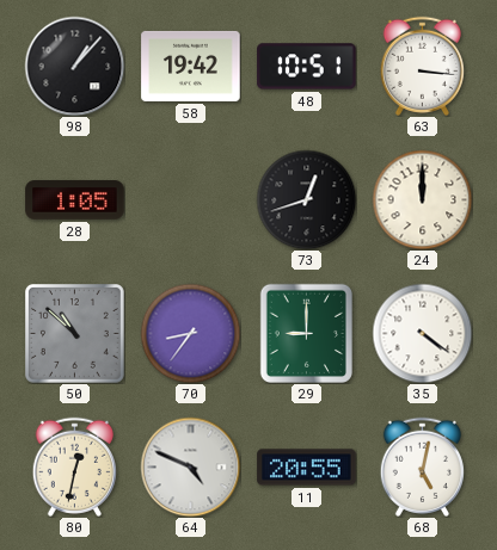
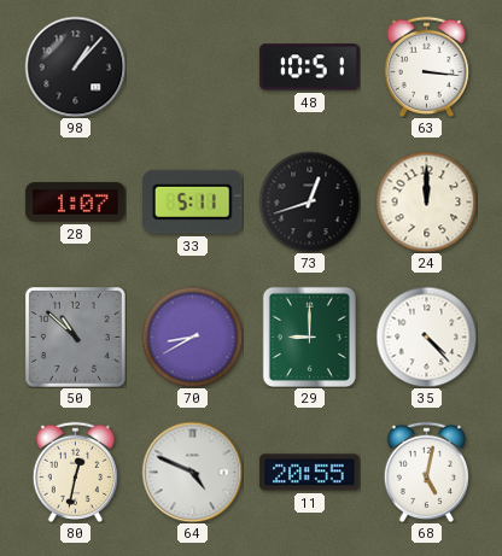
58: 19:42 -> none
28: 1:05 -> 1:07
33: none -> 5:11
70: 8:36 -> 8:40
35: 4:21 -> 4:23
